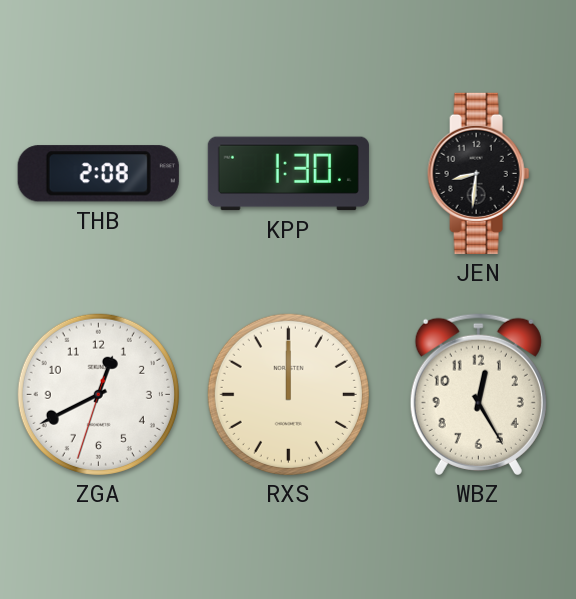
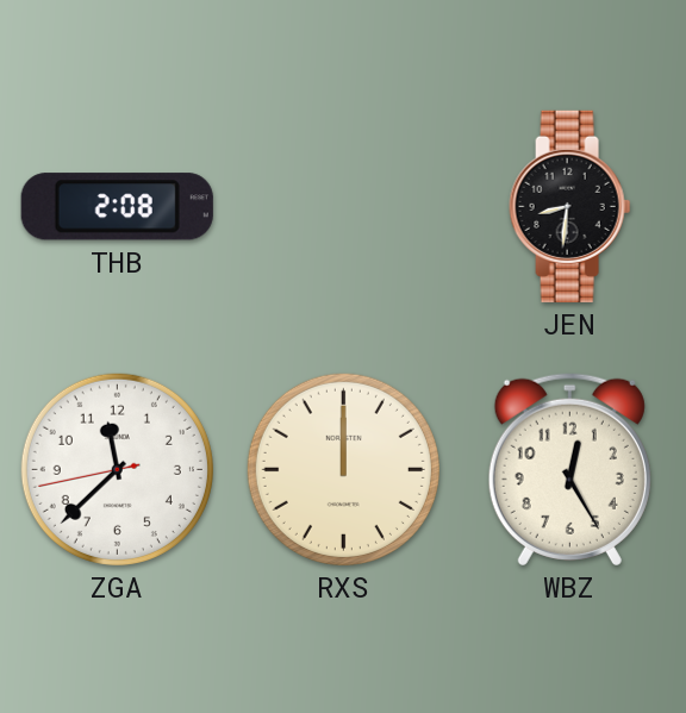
KPP: 1:30 -> none
ZGA: 12:40 -> 11:37
